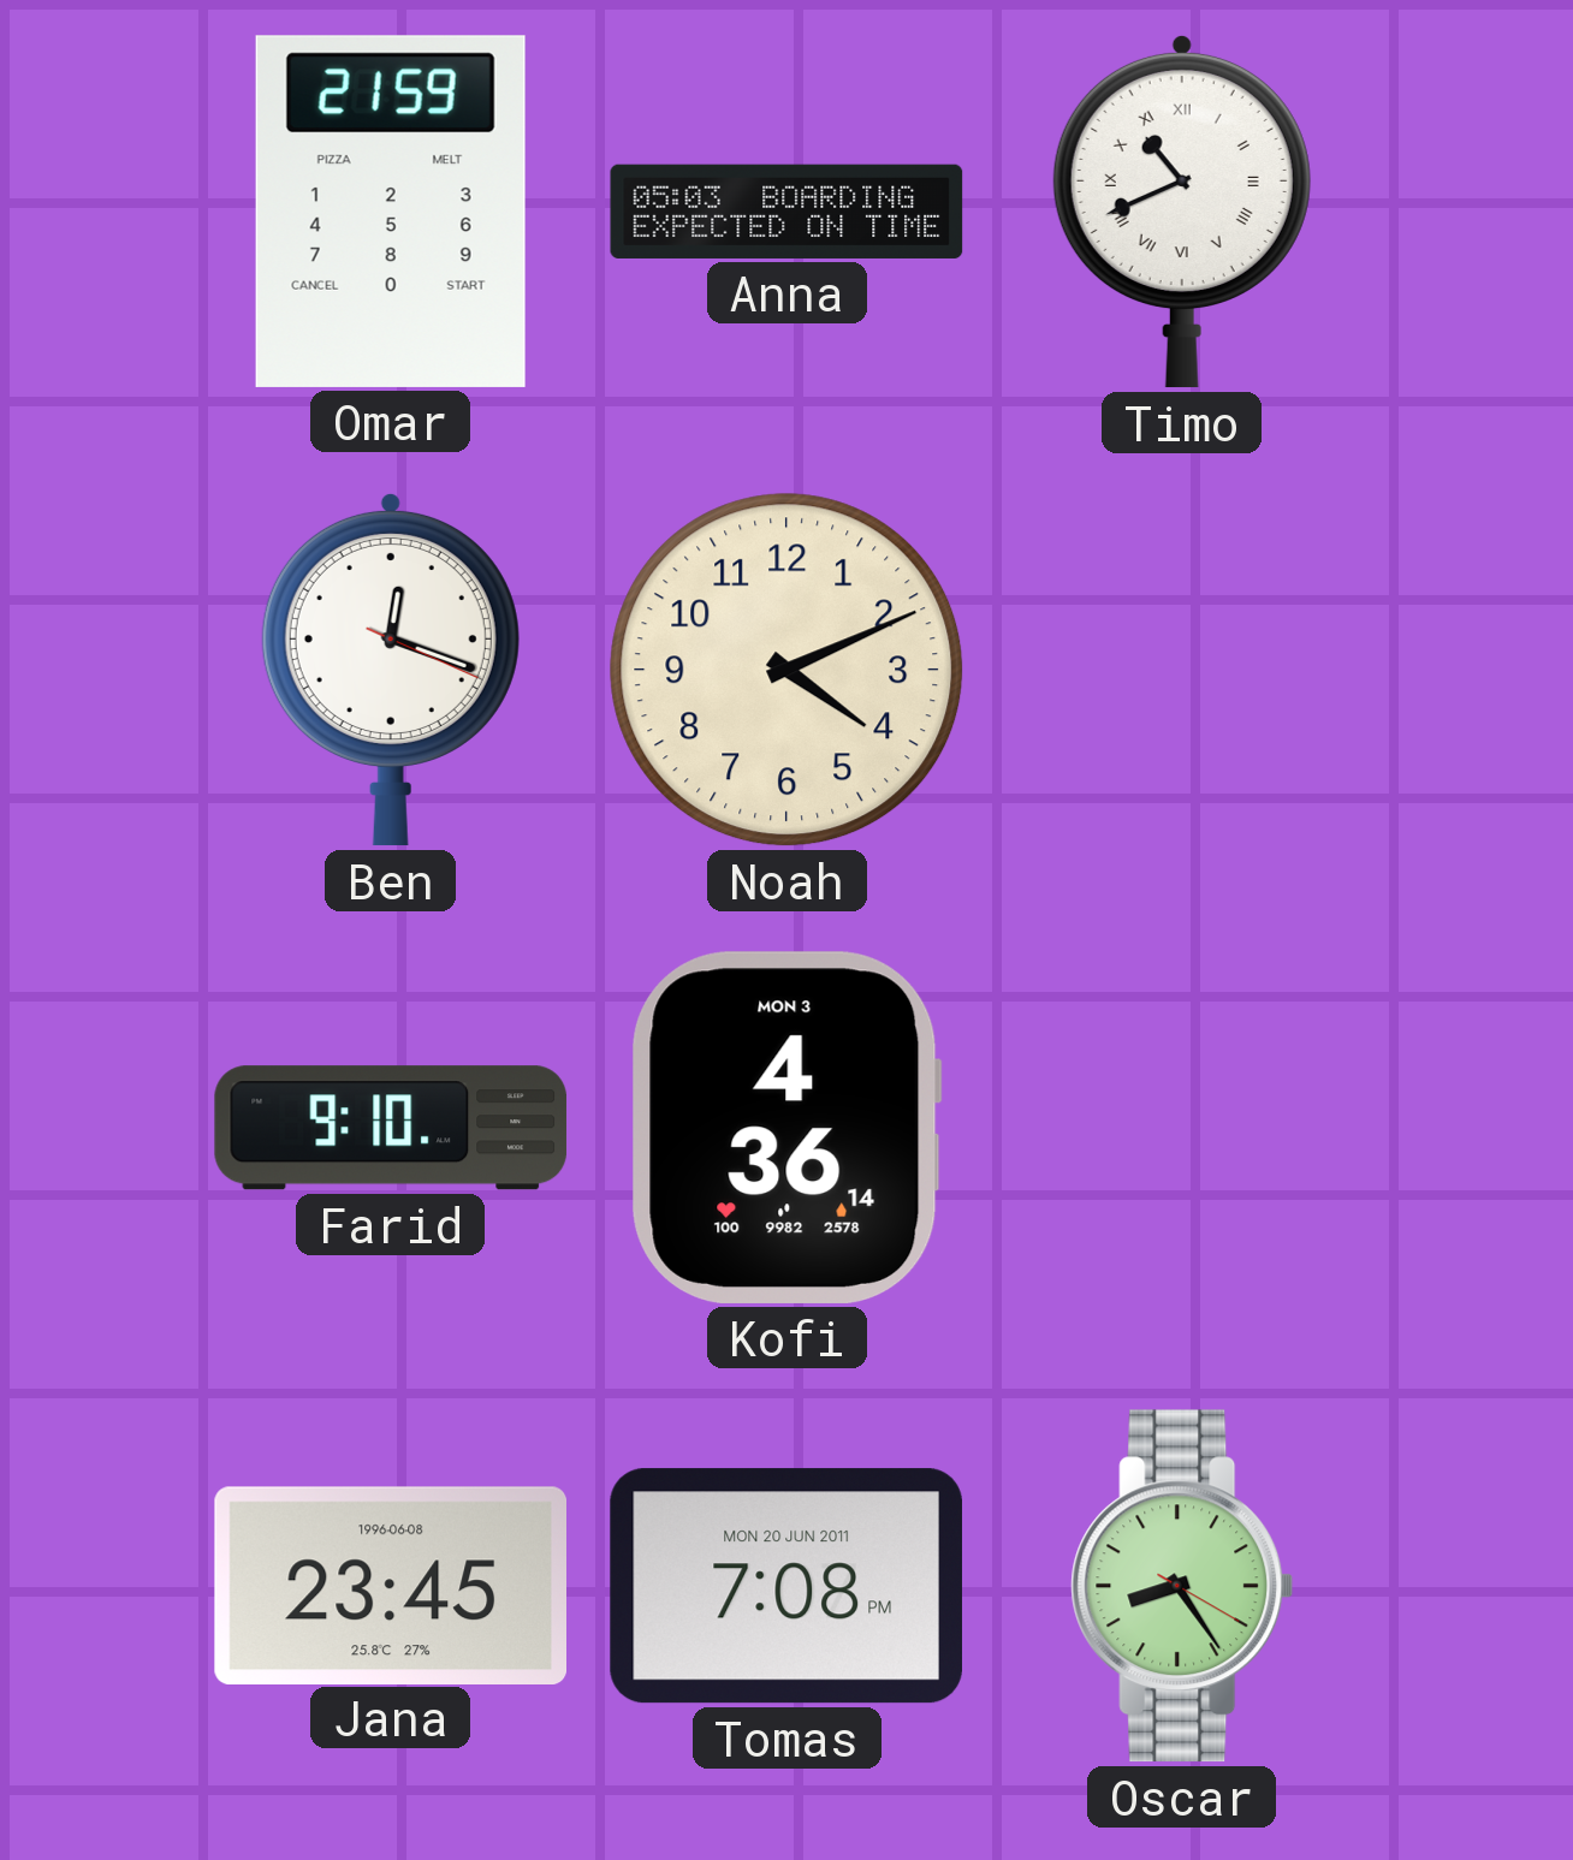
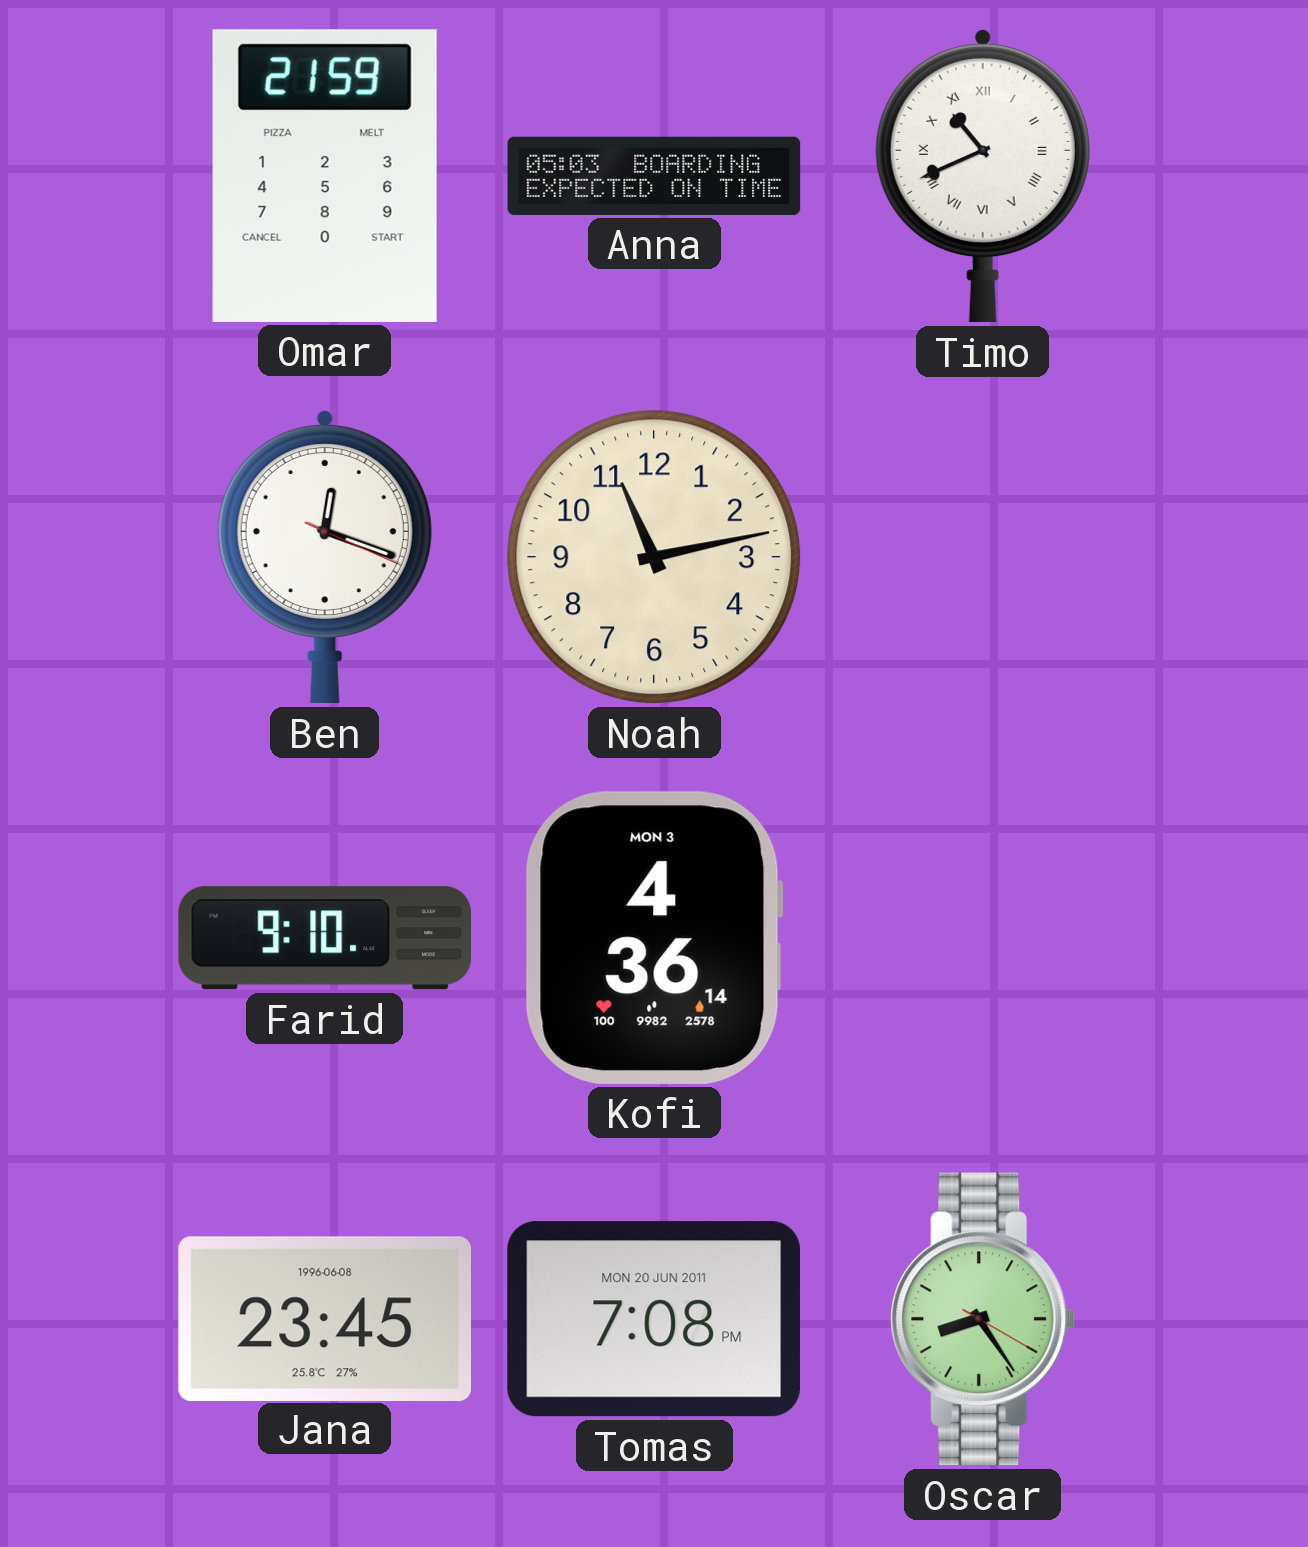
Noah: 4:11 -> 11:13
